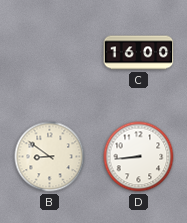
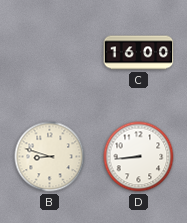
B: 8:51 -> 8:48
